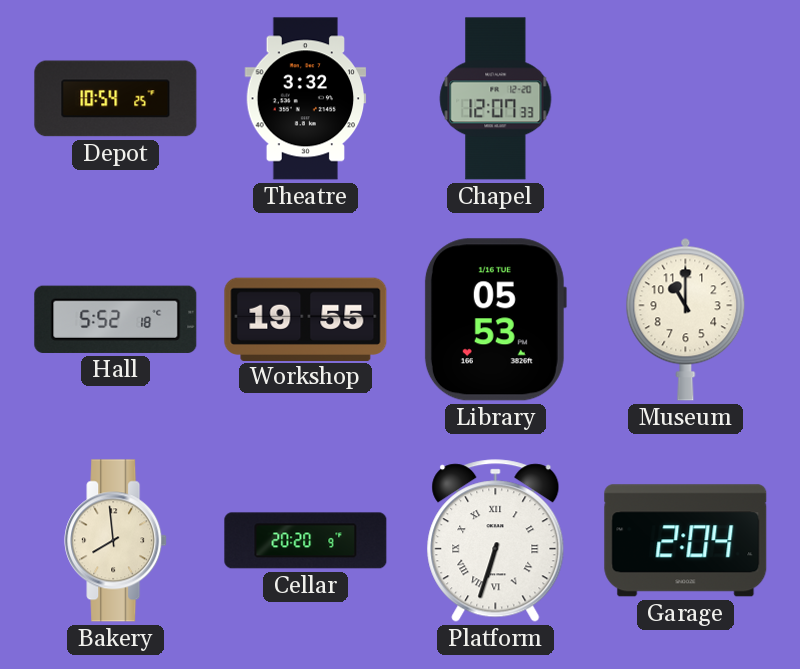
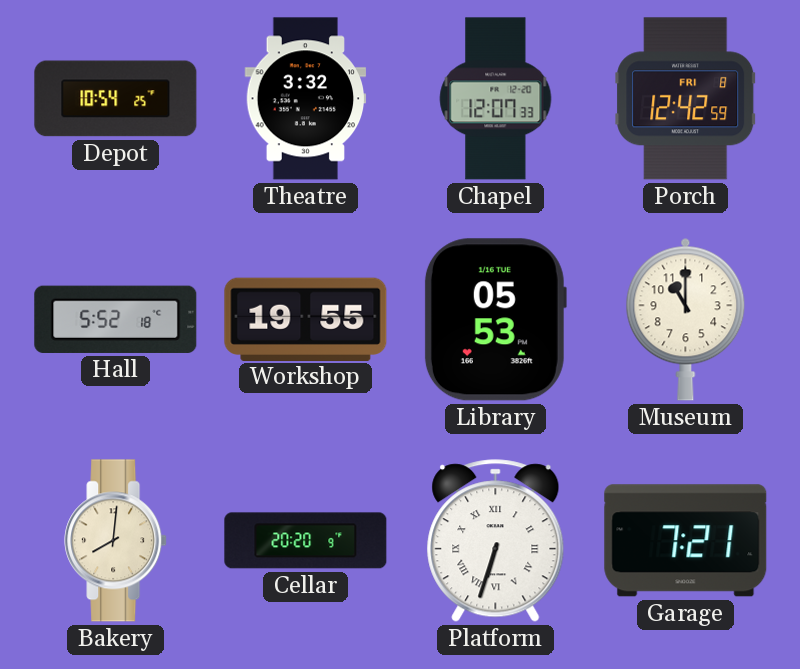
Porch: none -> 12:42
Bakery: 7:59 -> 8:01
Garage: 2:04 -> 7:21
